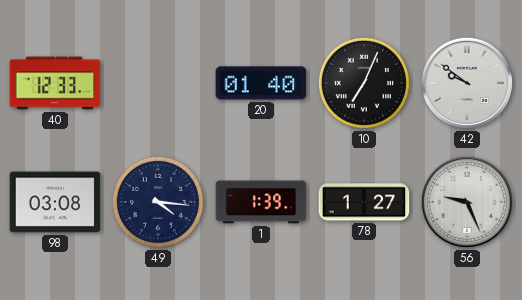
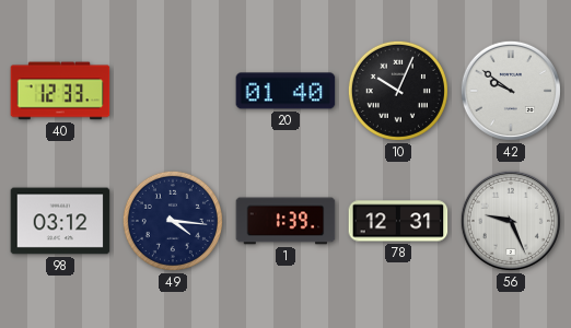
10: 7:04 -> 10:04
98: 03:08 -> 03:12
78: 1:27 -> 12:31
